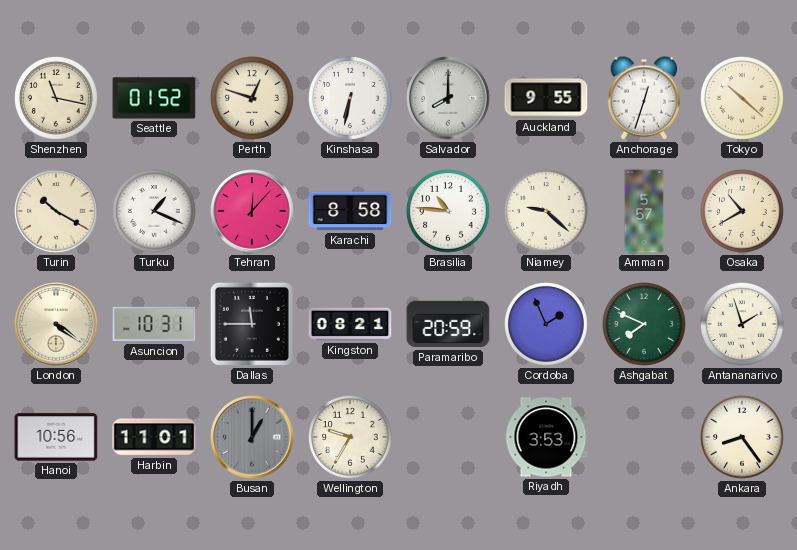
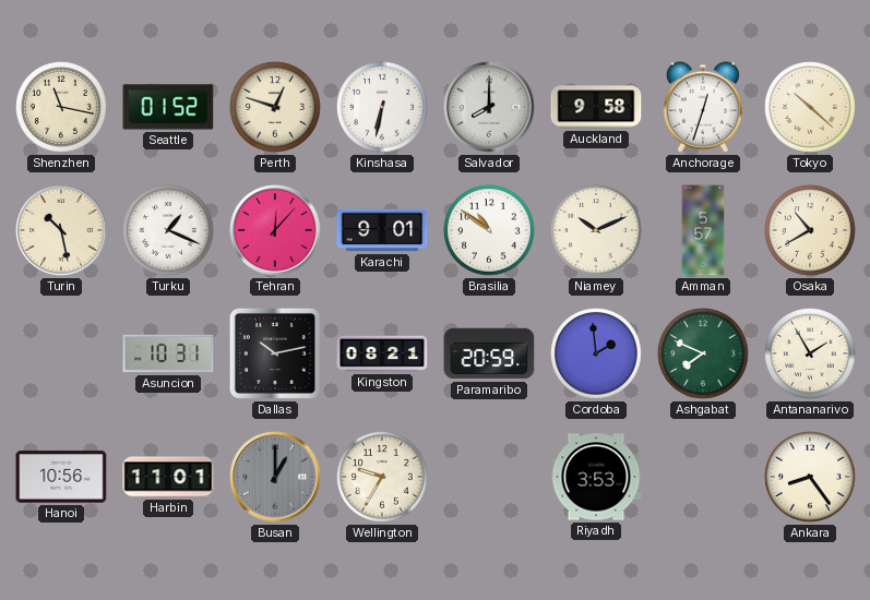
Auckland: 9:55 -> 9:58
Turin: 10:20 -> 10:28
Karachi: 8:58 -> 9:01
Brasilia: 10:46 -> 10:51
Niamey: 9:22 -> 10:11
London: 4:21 -> none
Dallas: 11:45 -> 10:13
Cordoba: 1:56 -> 1:59
Antananarivo: 1:57 -> 1:55
